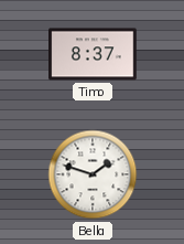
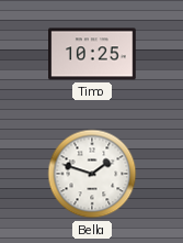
Timo: 8:37 -> 10:25
